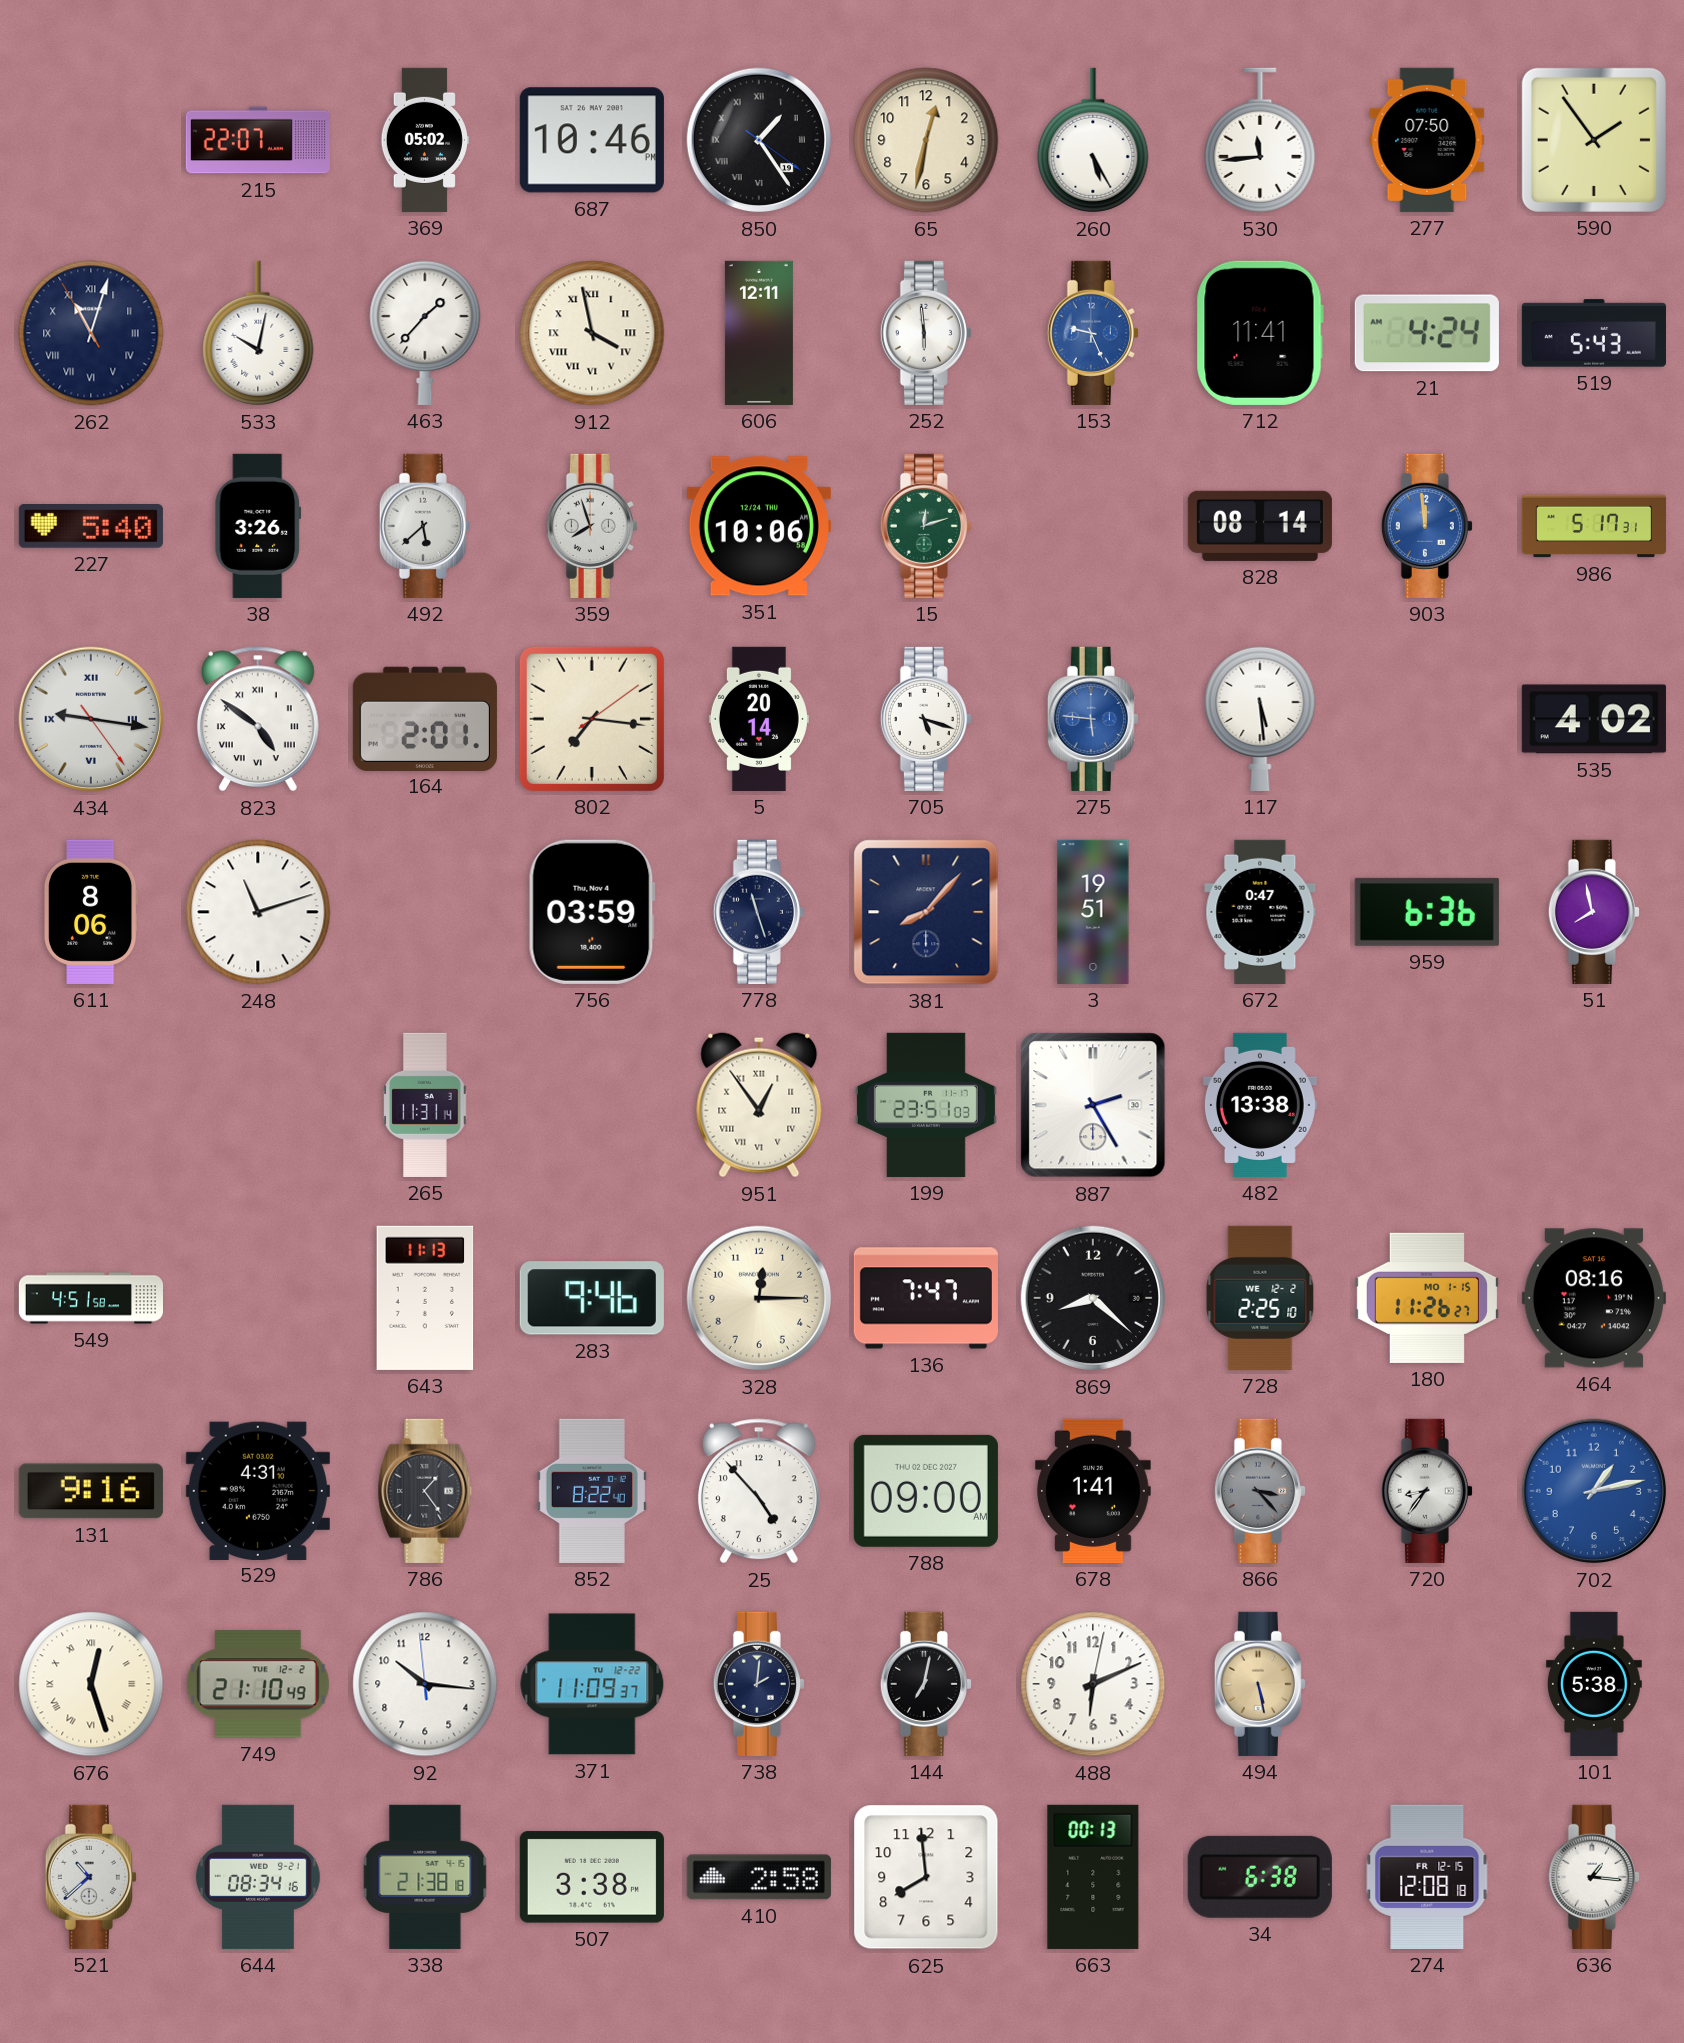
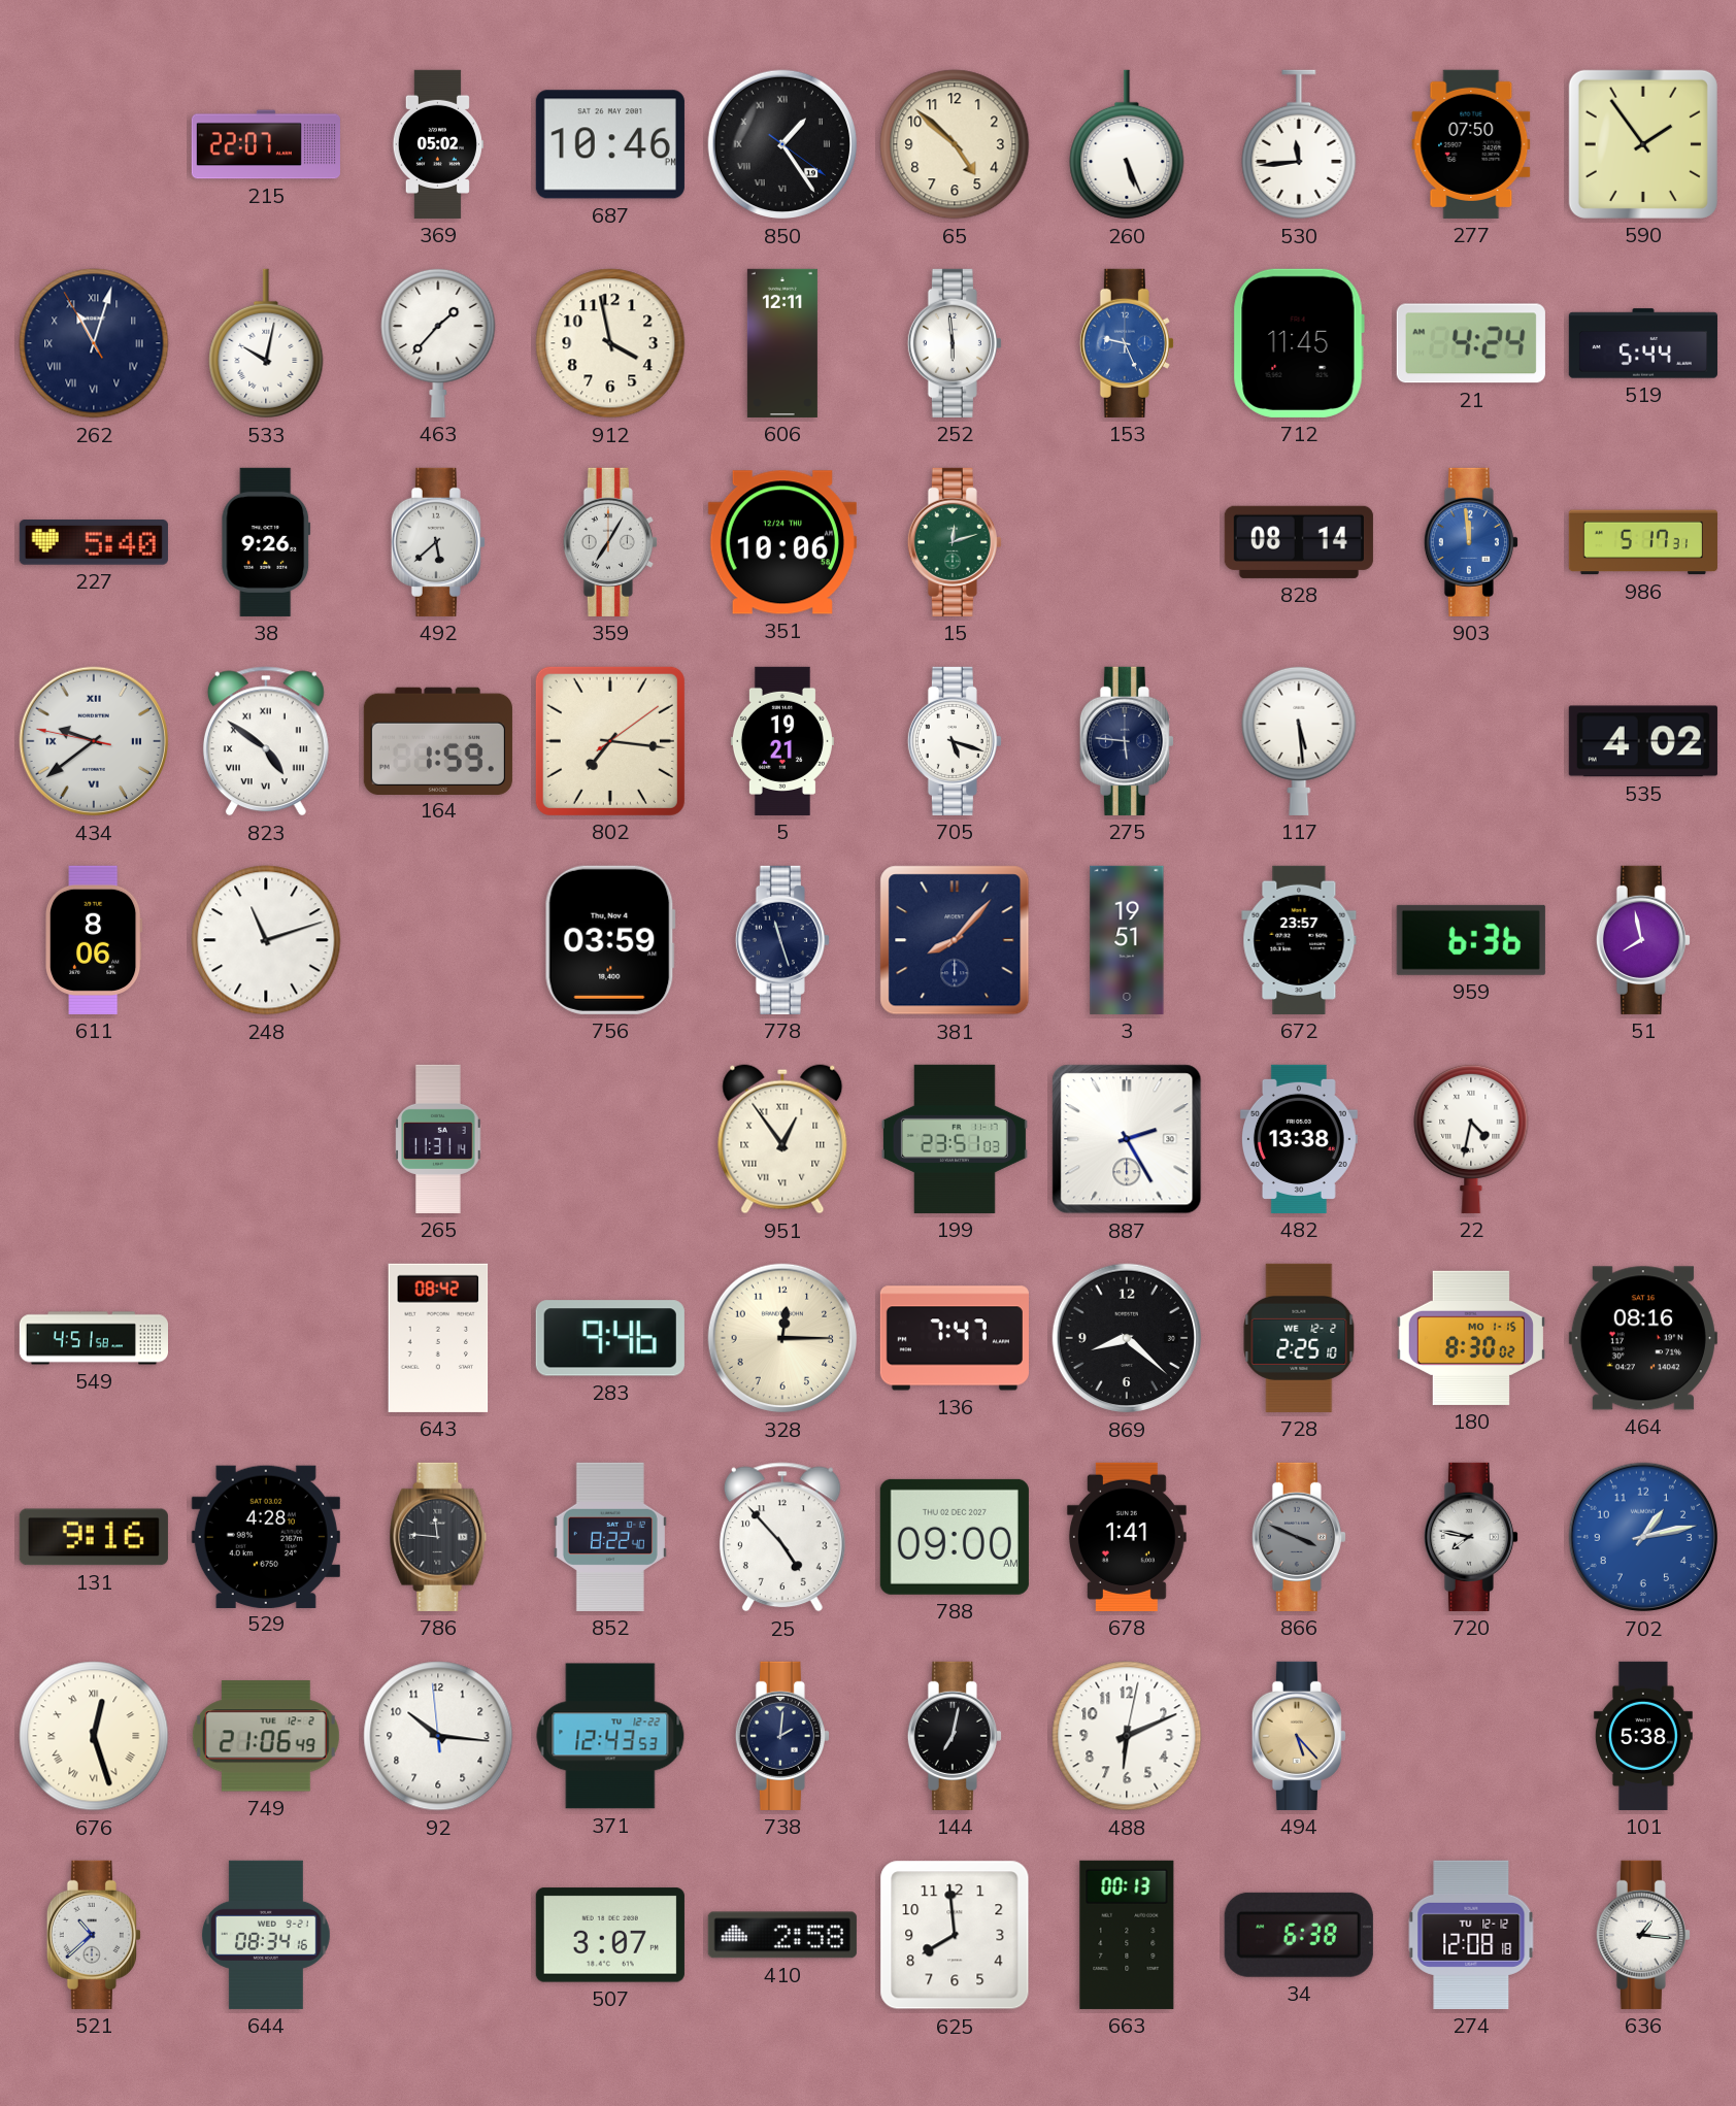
65: 12:32 -> 4:52
260: 5:25 -> 5:26
912 numerals: Roman -> Arabic
712: 11:41 -> 11:45
519: 5:43 -> 5:44
38: 3:26 -> 9:26
359: 7:57 -> 7:05
434: 9:16 -> 9:38
164: 2:01 -> 1:59
5: 20:14 -> 19:21
275 dial: blue -> navy
672: 0:47 -> 23:57
22: none -> 4:32
643: 11:13 -> 08:42
180: 11:26 -> 8:30
529: 4:31 -> 4:28
786: 1:24 -> 11:46
866: 3:23 -> 3:49
720: 8:36 -> 7:47
749: 21:10 -> 21:06
371: 11:09 -> 12:43
494: 5:28 -> 5:23
338: 21:38 -> none
507: 3:38 -> 3:07
274 date: FR 12-15 -> TU 12-12
